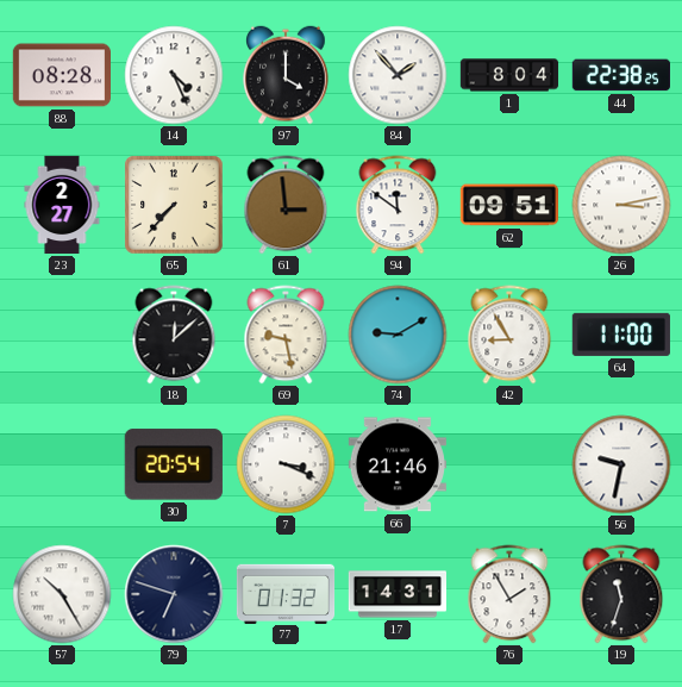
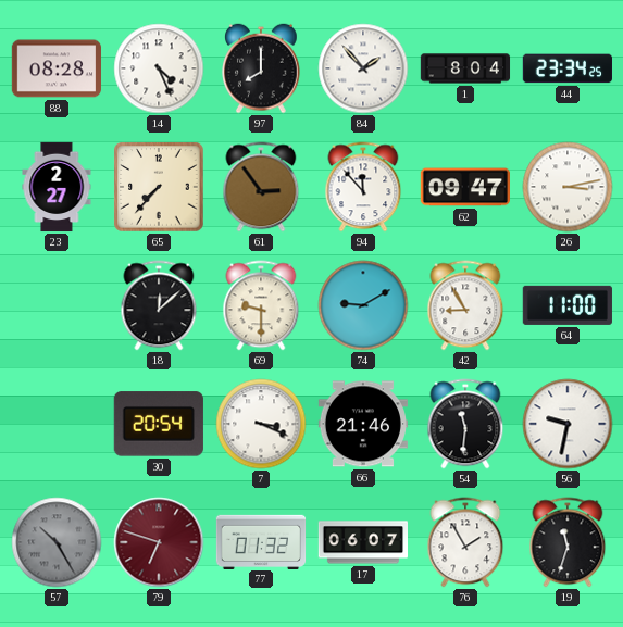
97: 4:00 -> 8:00
44: 22:38 -> 23:34
61: 2:59 -> 2:54
94: 11:51 -> 11:53
62: 09:51 -> 09:47
69: 9:28 -> 9:30
54: none -> 11:31
57 dial: white -> grey
79 dial: navy -> burgundy
17: 14:31 -> 06:07
